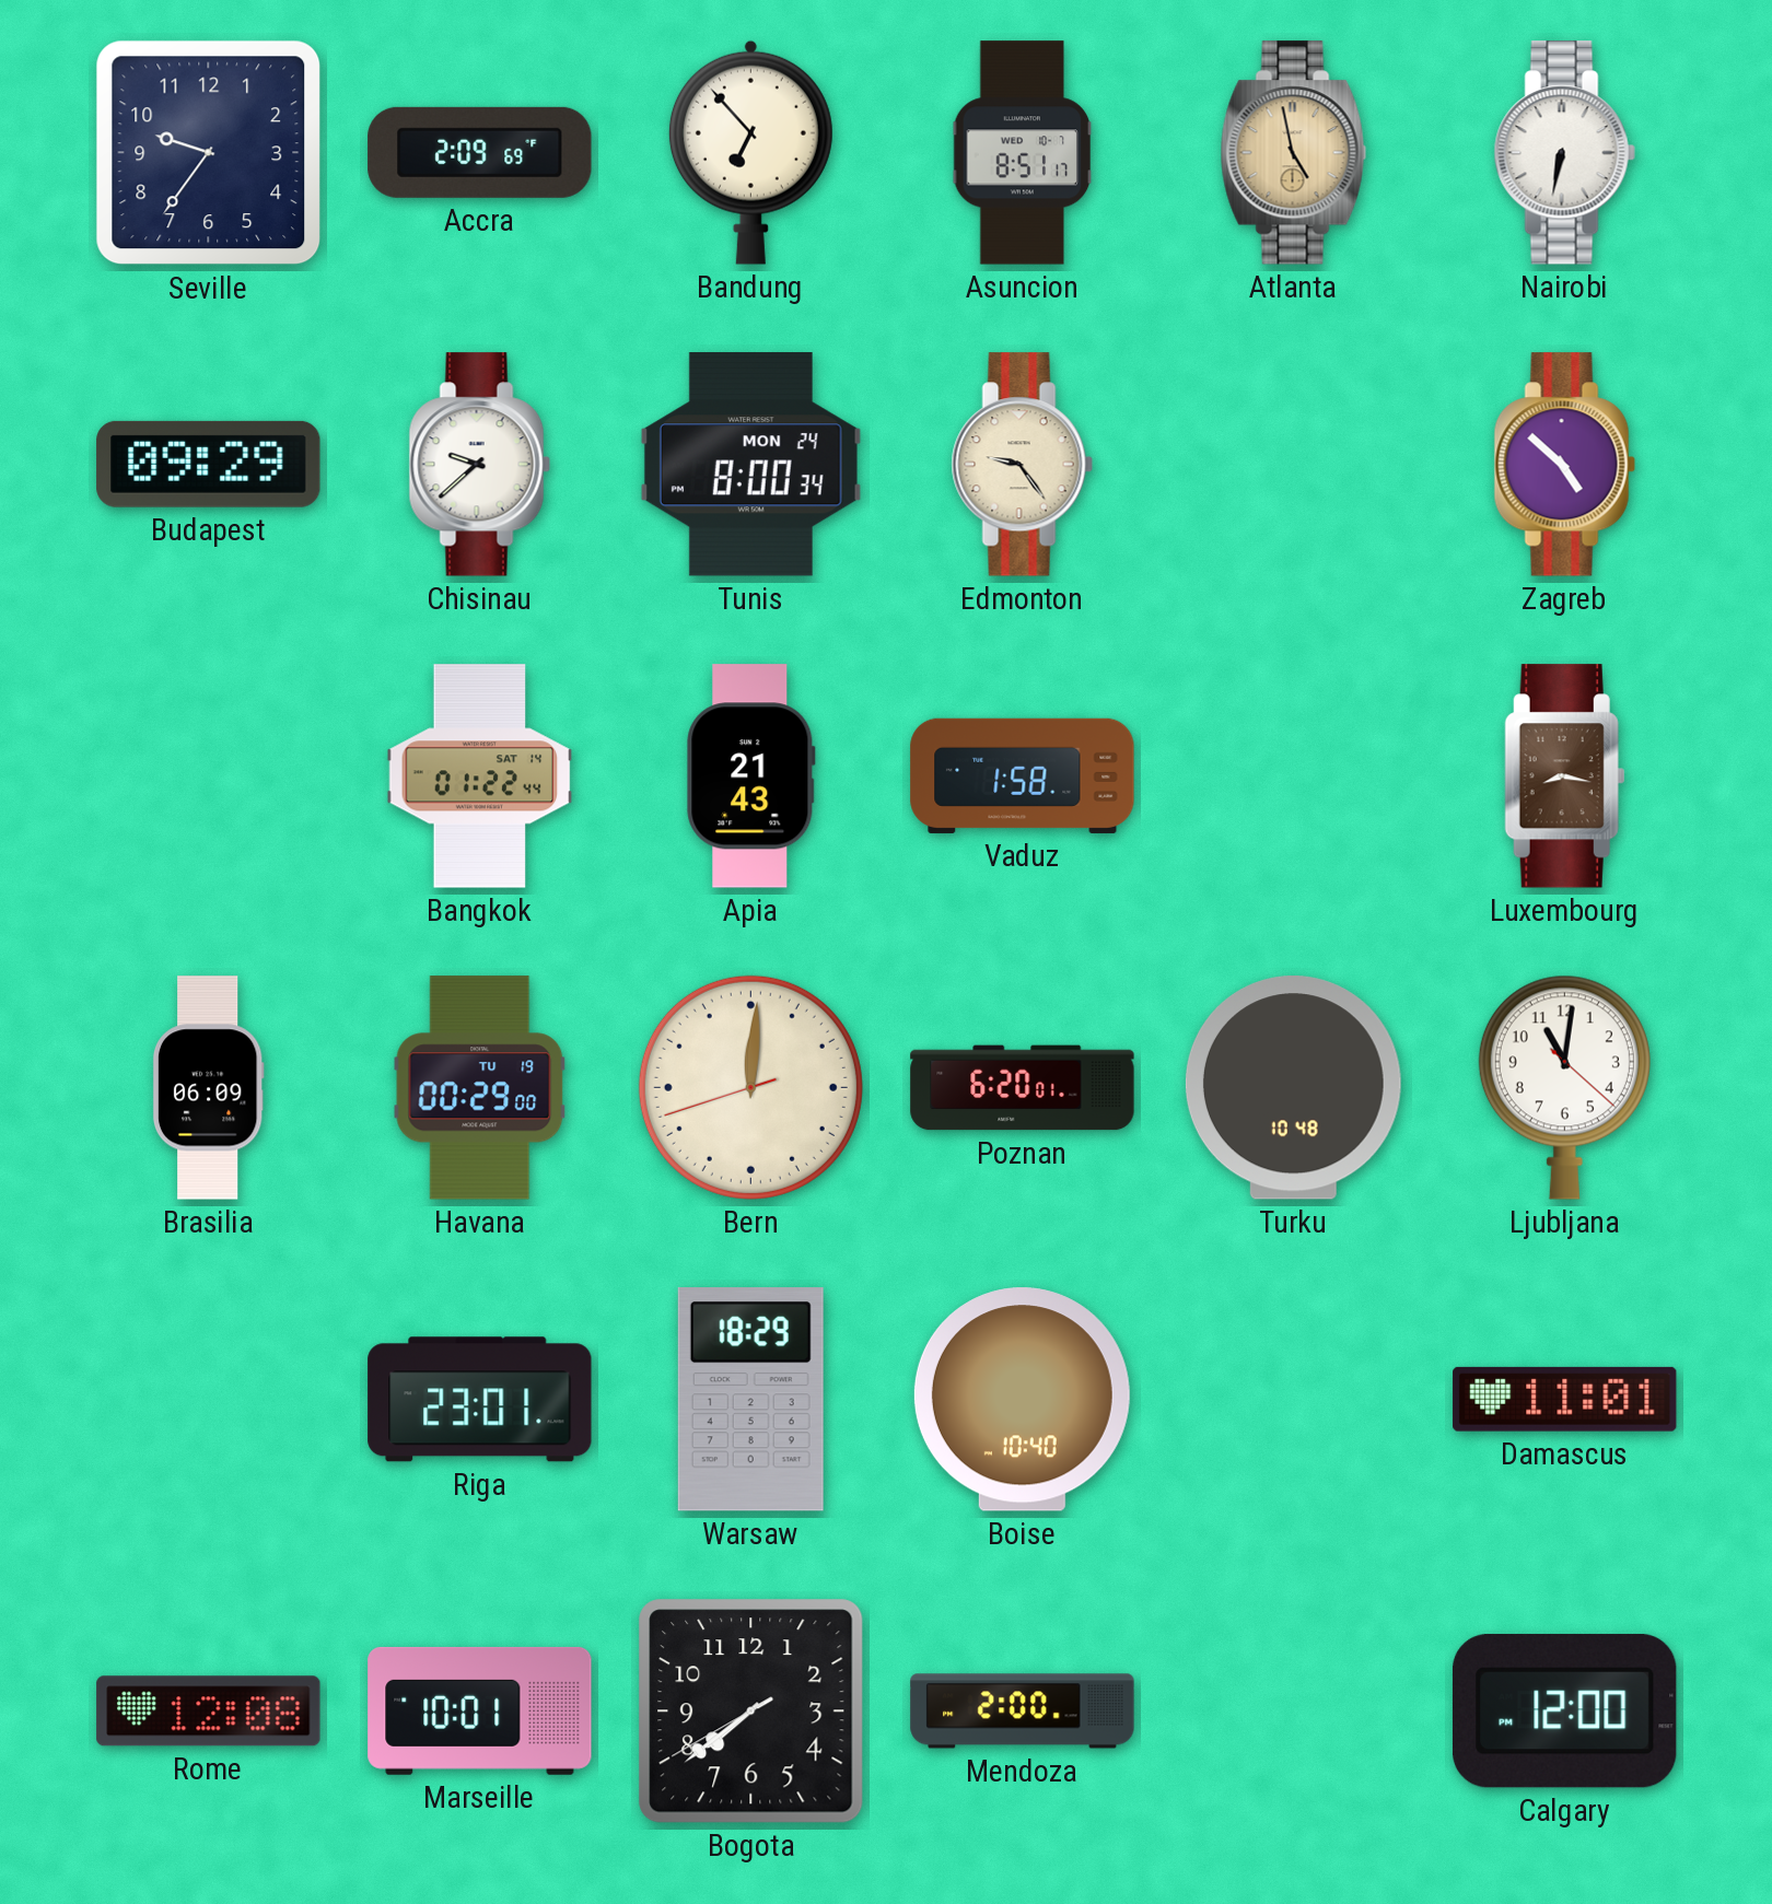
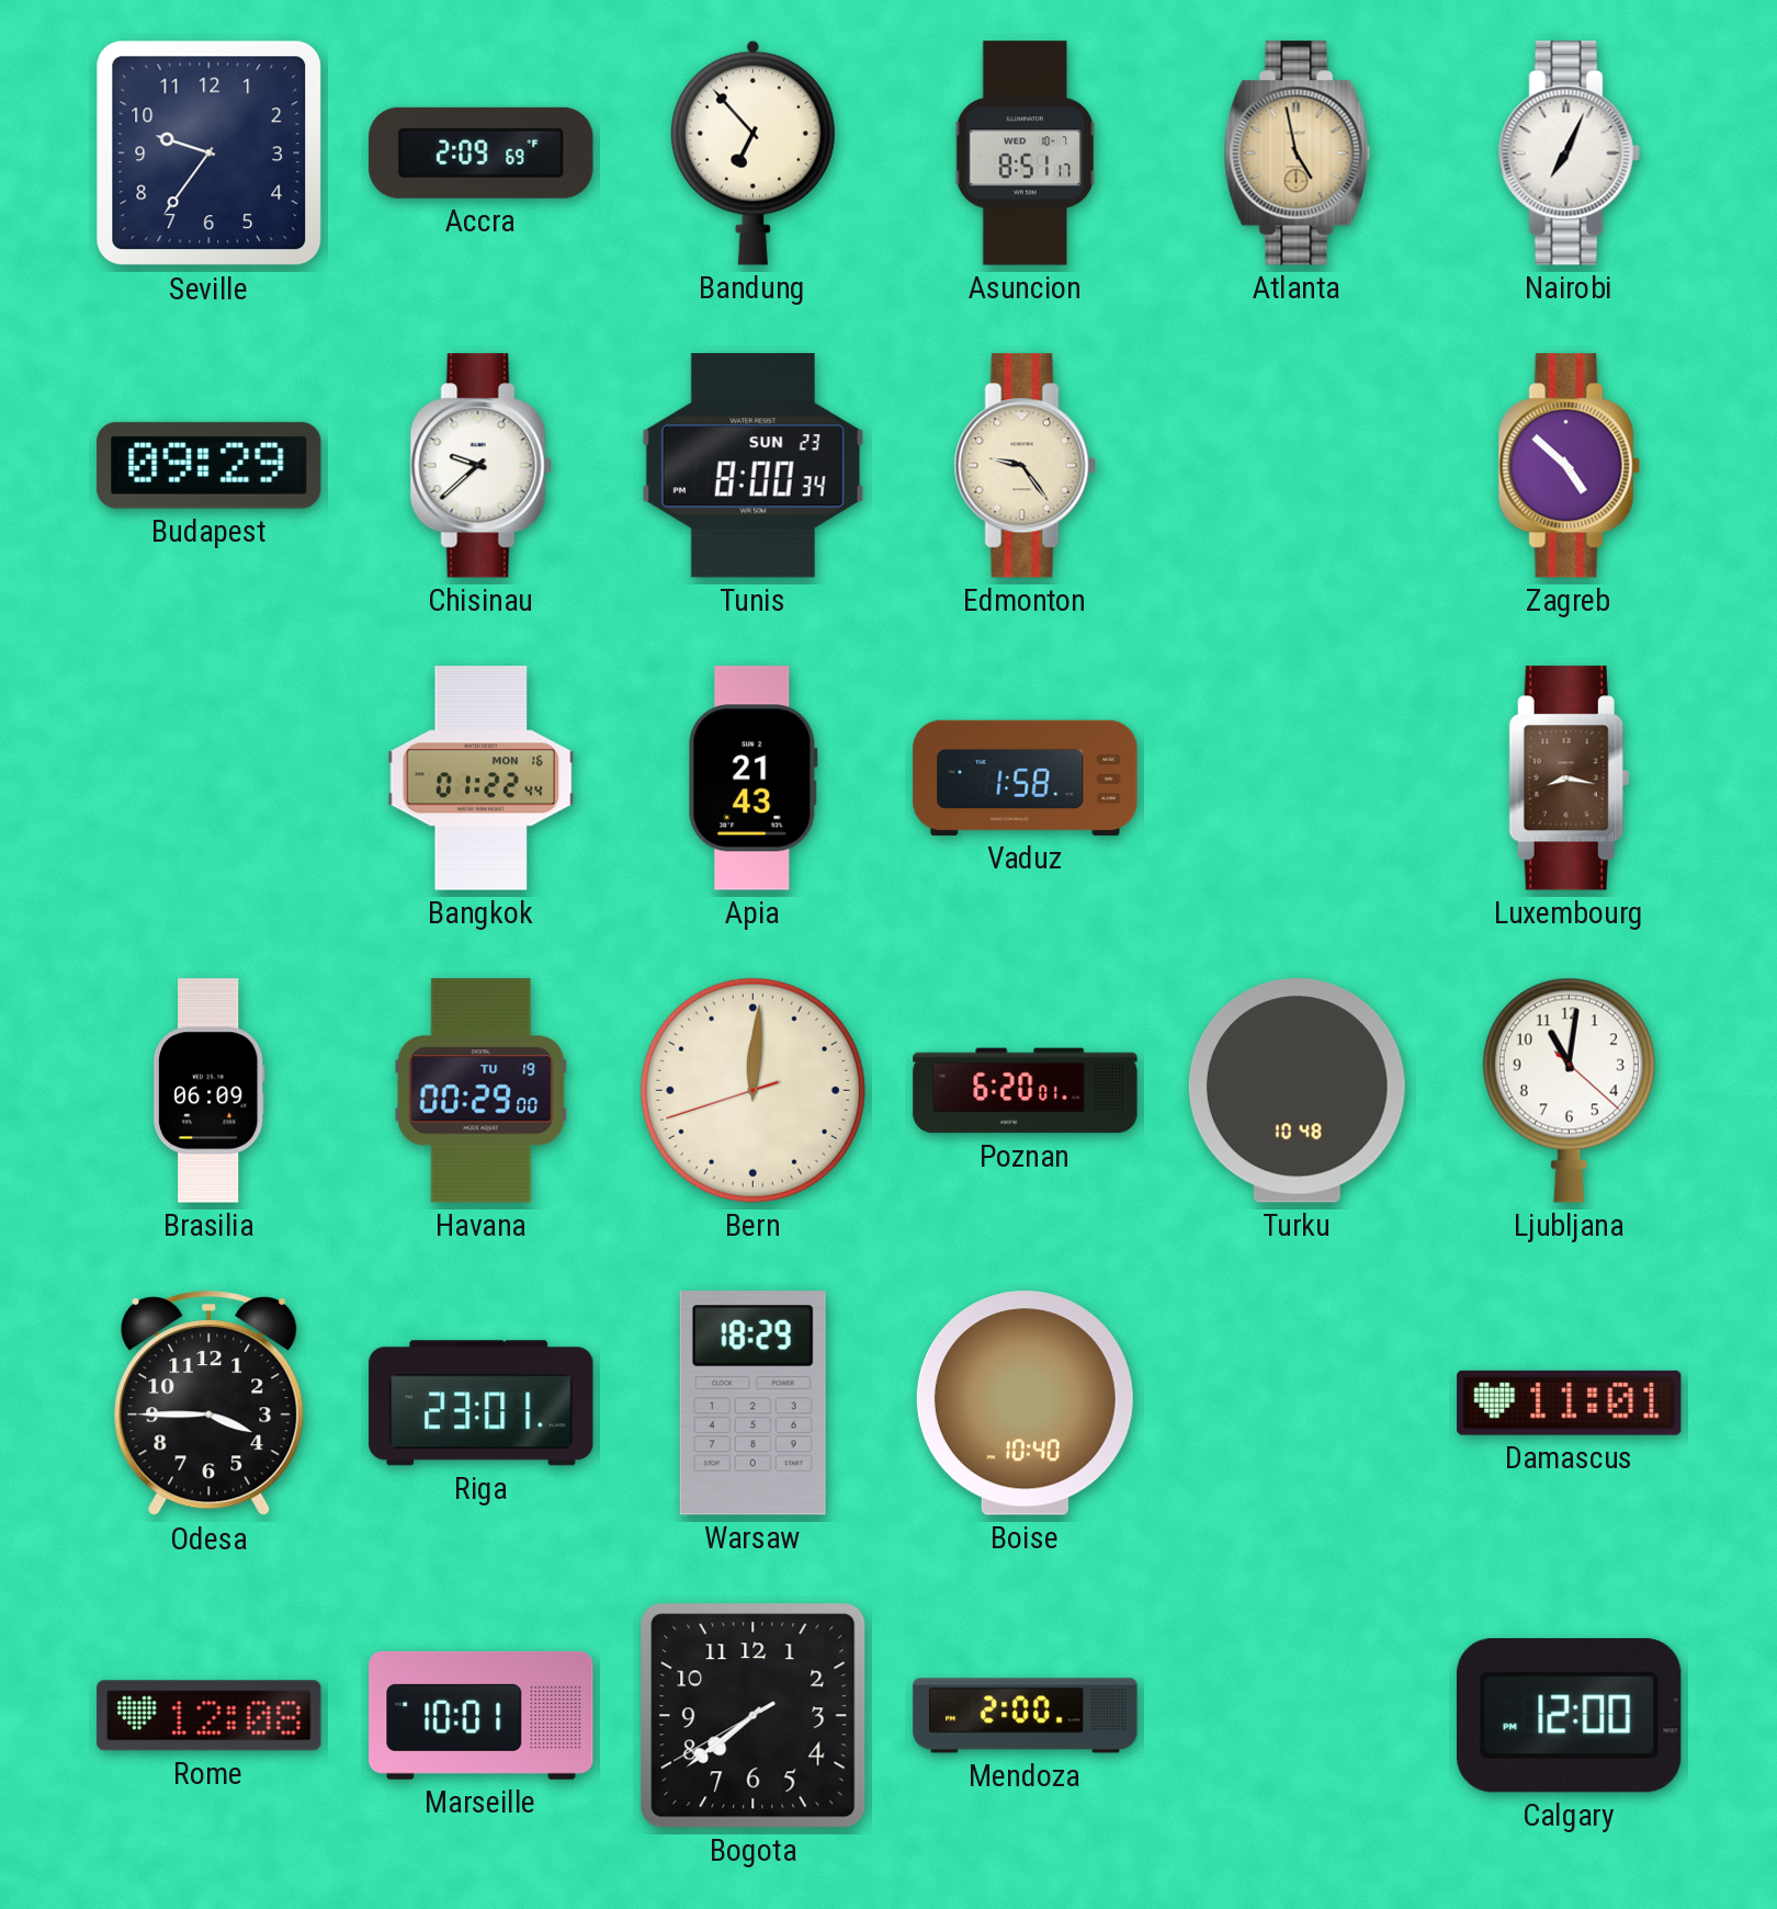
Nairobi: 6:32 -> 7:04
Tunis date: MON 24 -> SUN 23
Bangkok date: SAT 14 -> MON 16
Odesa: none -> 3:45
